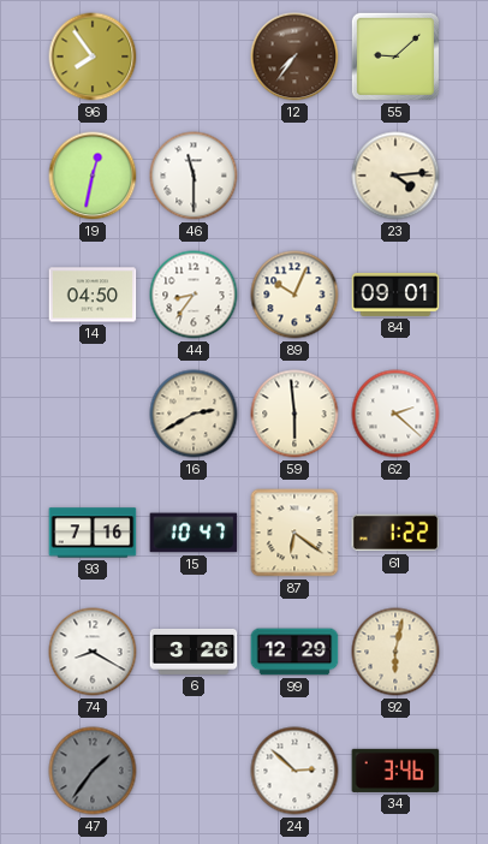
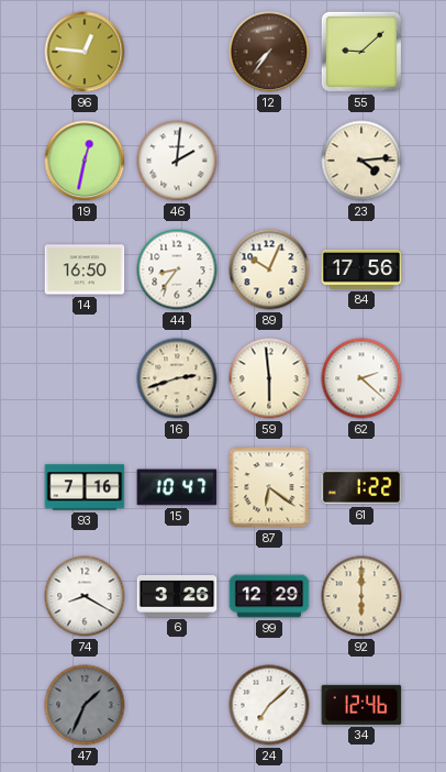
96: 7:54 -> 12:46
46: 11:30 -> 2:01
14: 04:50 -> 16:50
84: 09:01 -> 17:56
16: 2:40 -> 2:42
92: 6:02 -> 6:00
47: 1:36 -> 1:34
24: 2:52 -> 7:08
34: 3:46 -> 12:46
